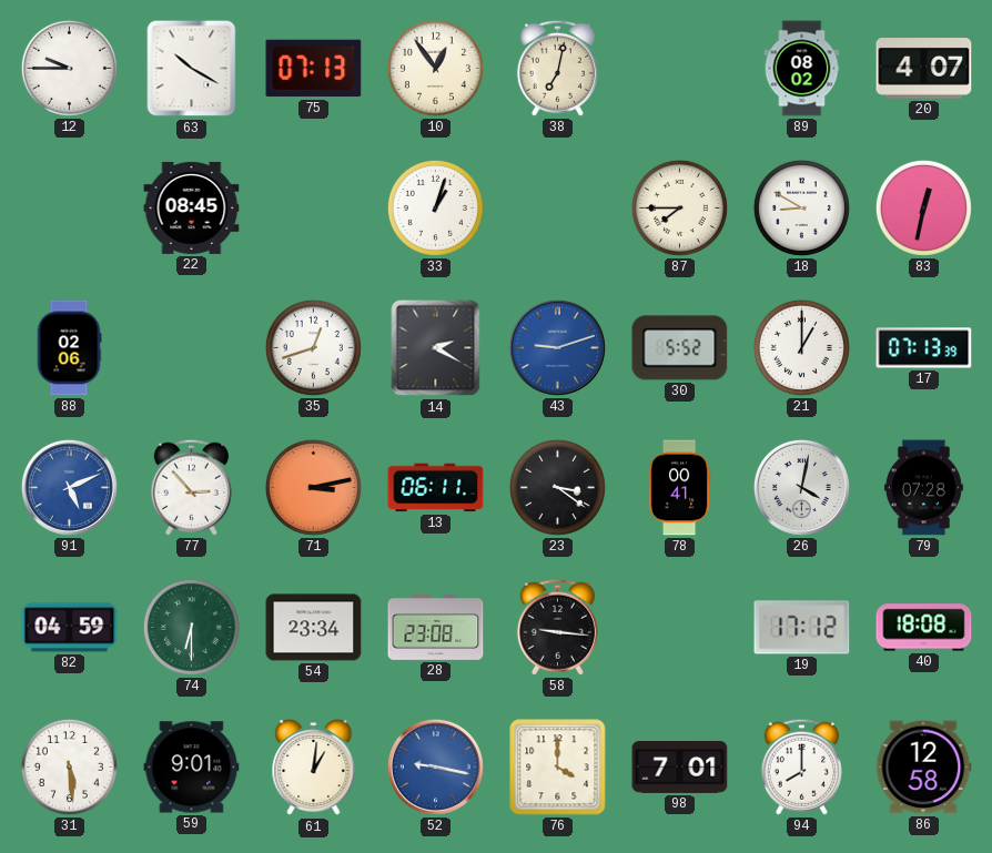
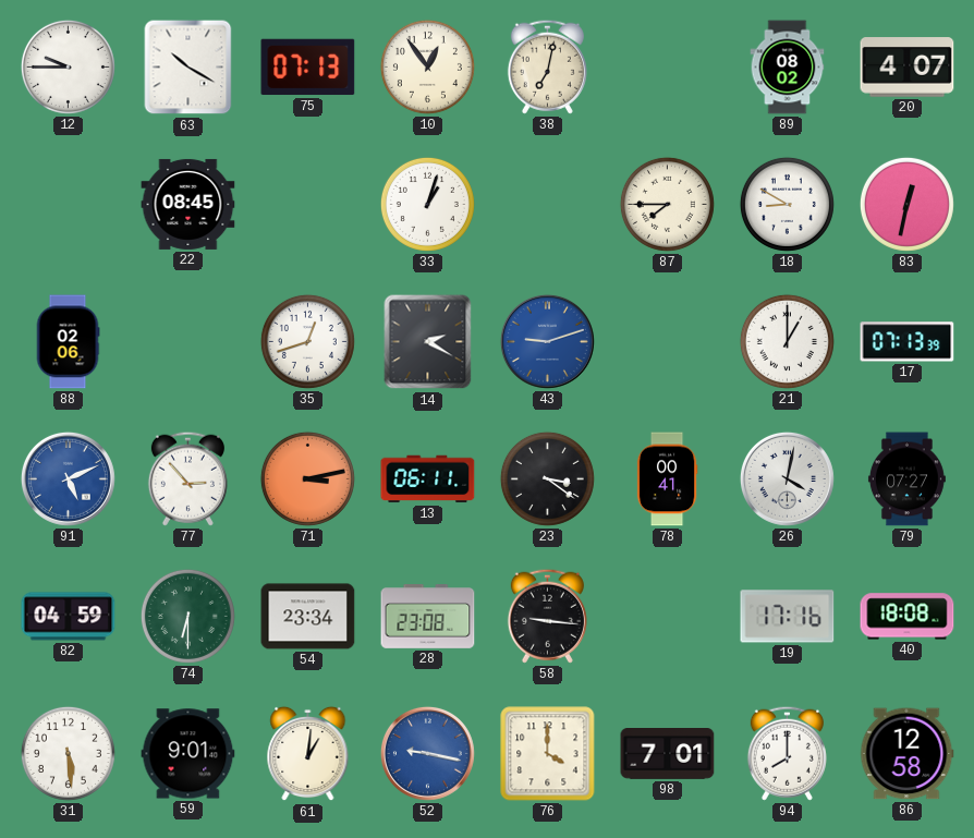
30: 5:52 -> none
79: 07:28 -> 07:27
19: 17:12 -> 17:16
